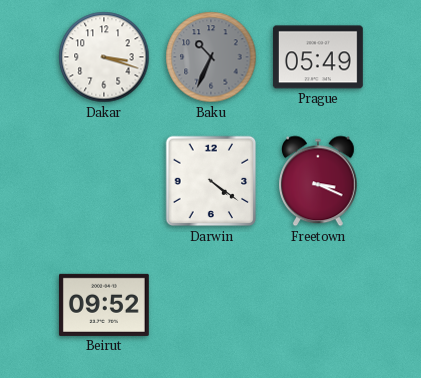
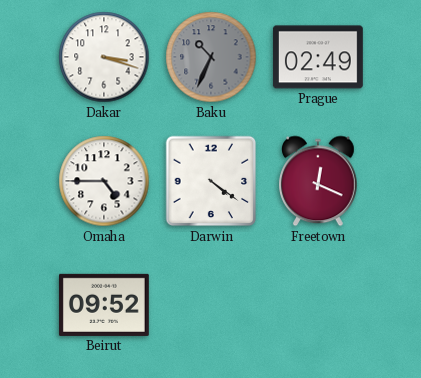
Prague: 05:49 -> 02:49
Omaha: none -> 4:45
Freetown: 3:19 -> 12:19
